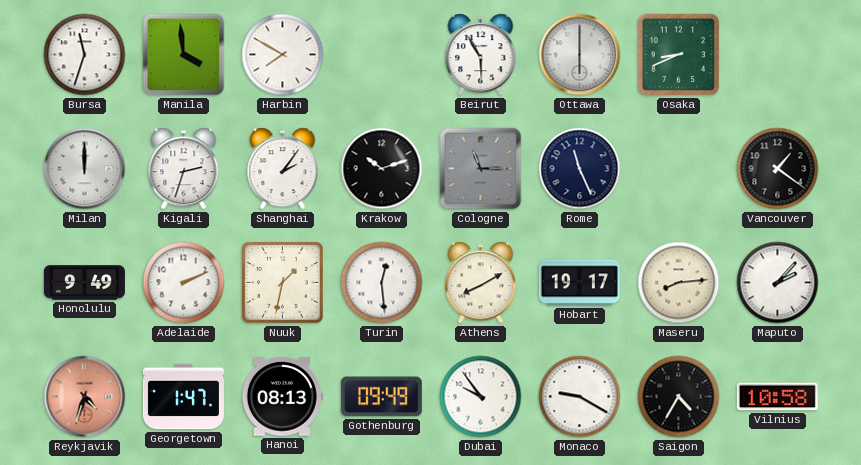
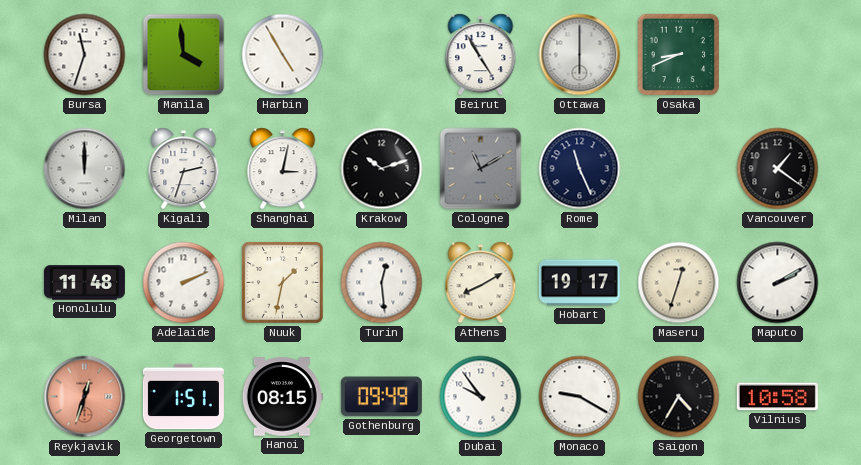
Harbin: 7:50 -> 4:55
Beirut: 5:55 -> 4:55
Shanghai: 2:06 -> 3:02
Cologne: 11:15 -> 11:10
Honolulu: 9:49 -> 11:48
Maseru: 8:14 -> 12:33
Maputo: 2:07 -> 2:10
Reykjavik: 4:33 -> 12:33
Georgetown: 1:47 -> 1:51
Hanoi: 08:13 -> 08:15
